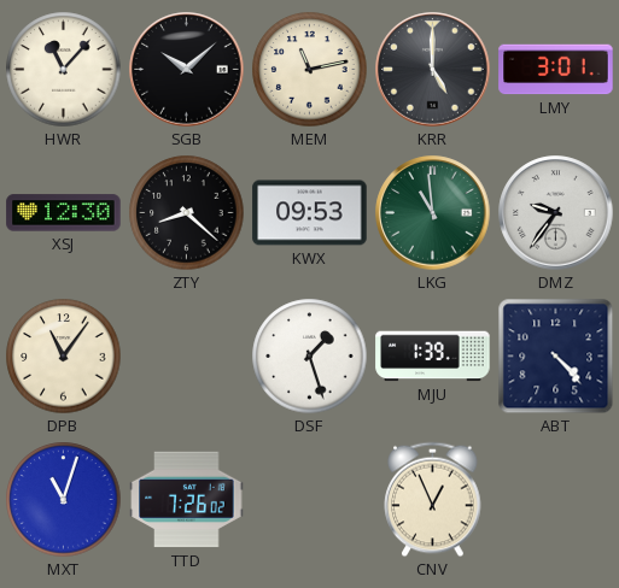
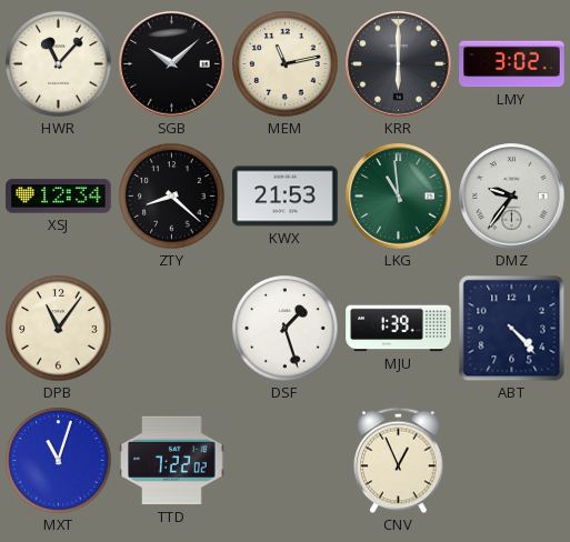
KRR: 5:00 -> 6:00
LMY: 3:01 -> 3:02
XSJ: 12:30 -> 12:34
KWX: 09:53 -> 21:53
TTD: 7:26 -> 7:22
